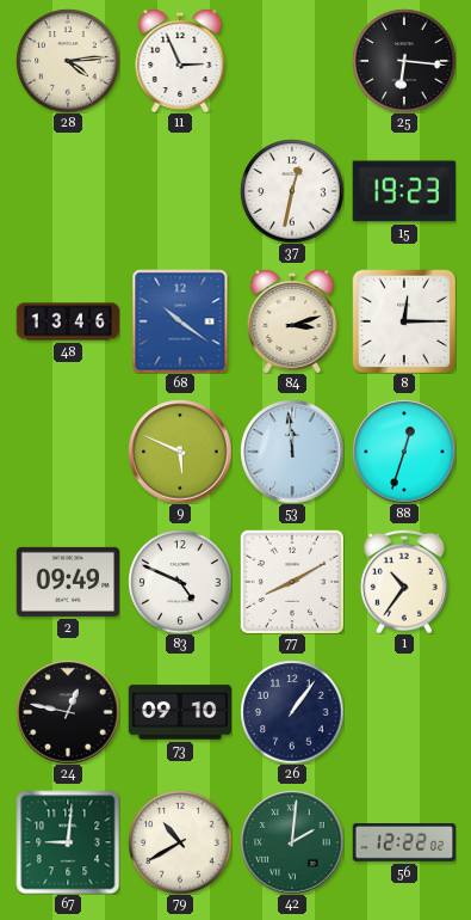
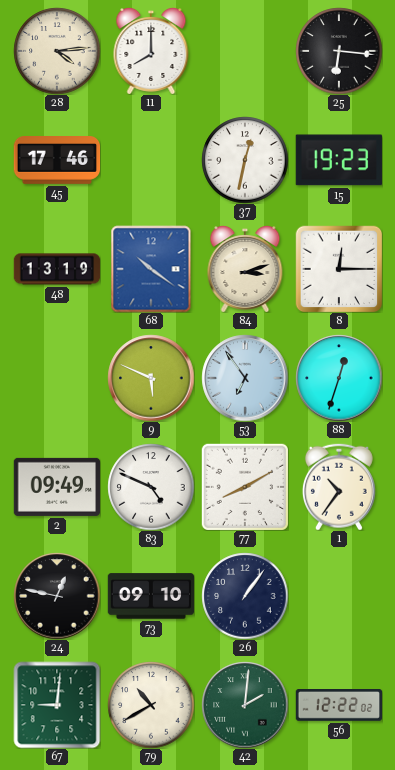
11: 2:56 -> 8:00
45: none -> 17:46
48: 13:46 -> 13:19
53: 11:59 -> 6:54
